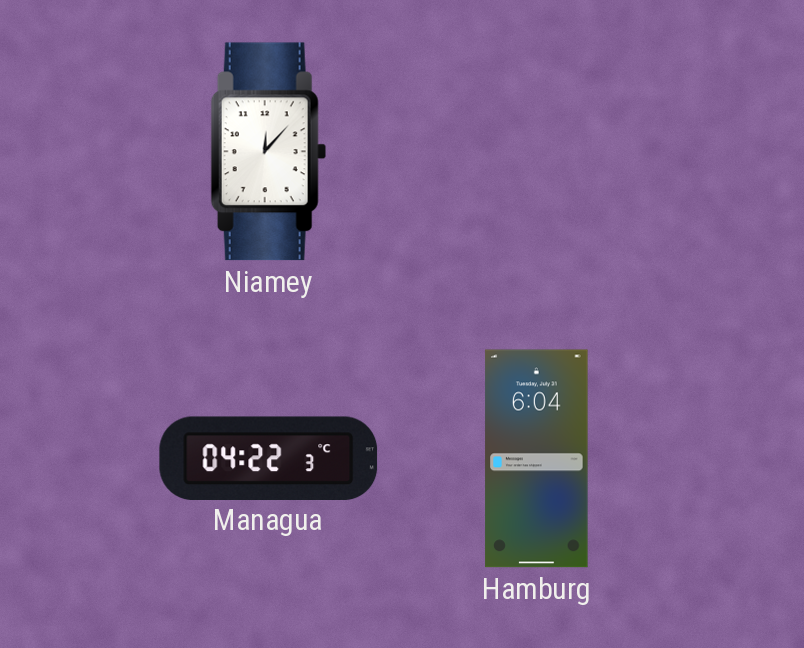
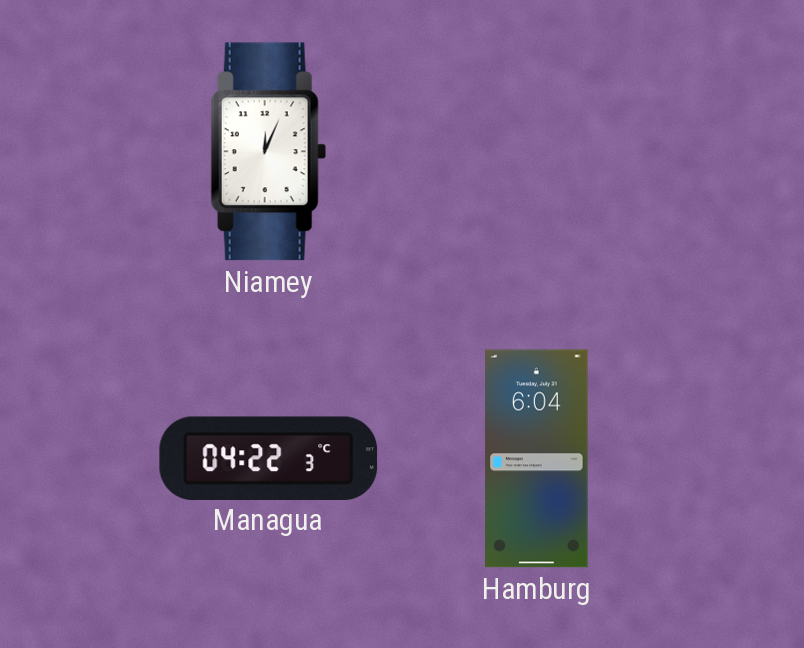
Niamey: 12:07 -> 12:04
